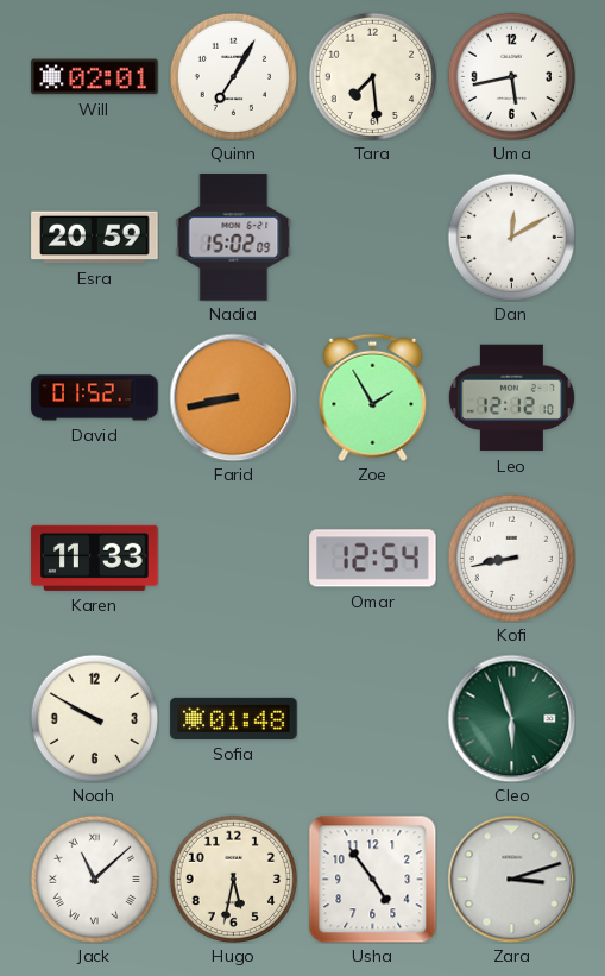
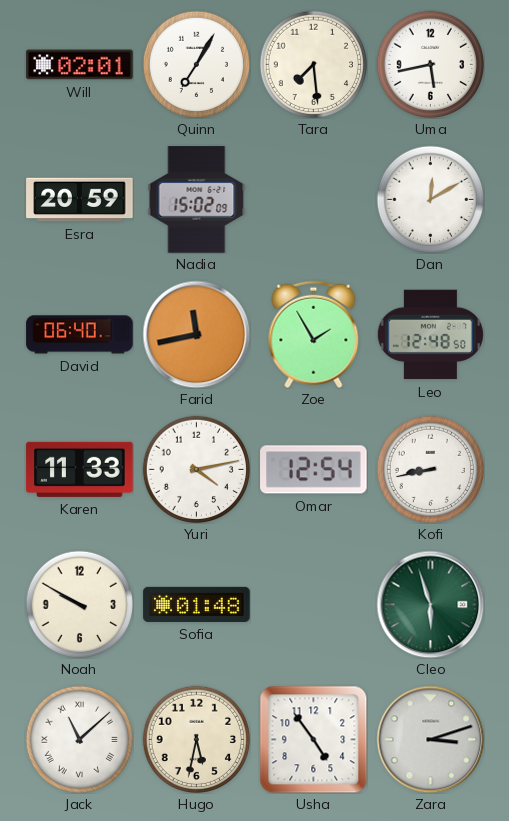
David: 01:52 -> 06:40
Farid: 8:43 -> 11:43
Leo: 12:12 -> 12:48
Yuri: none -> 4:13
